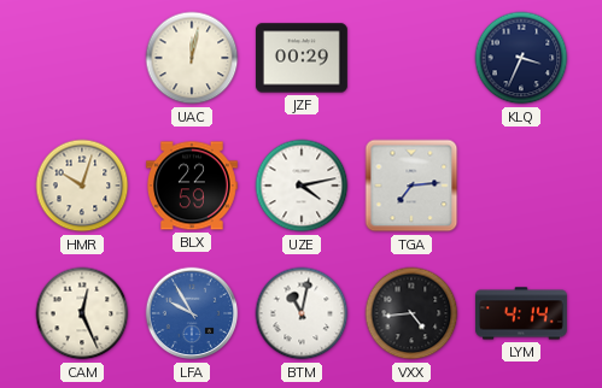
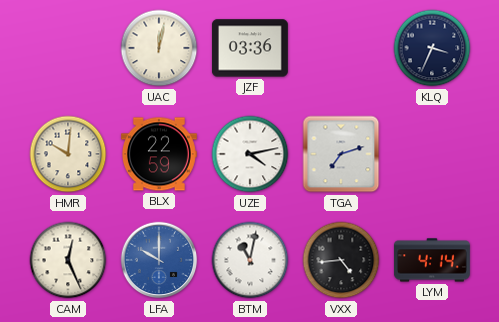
JZF: 00:29 -> 03:36
HMR: 10:03 -> 10:01
TGA: 7:14 -> 7:12
LFA: 9:55 -> 10:00
